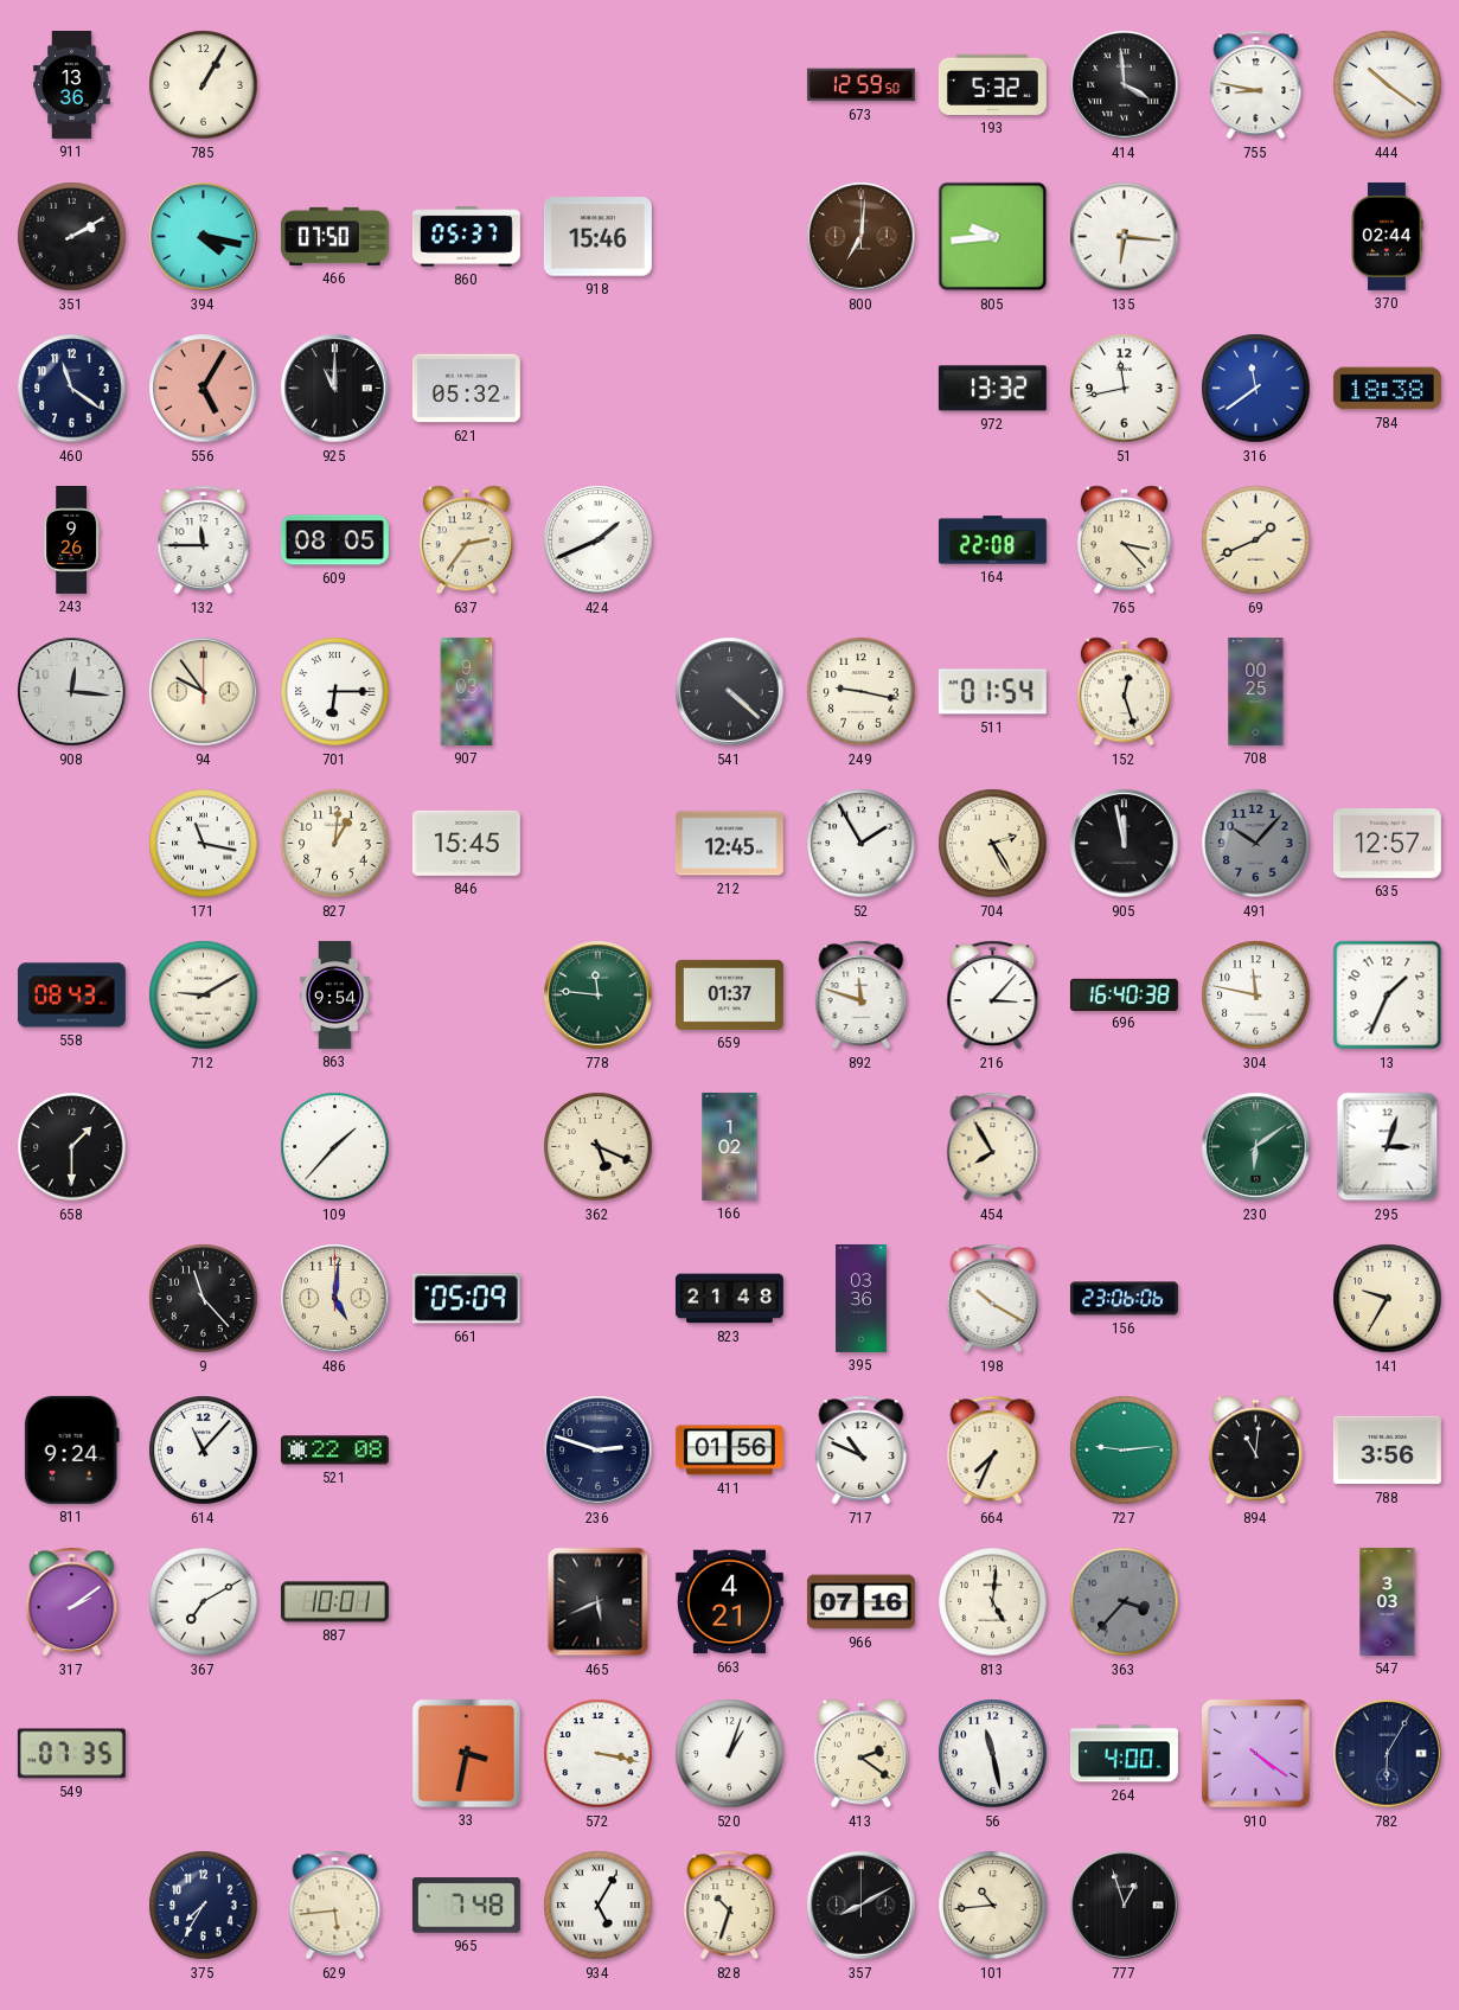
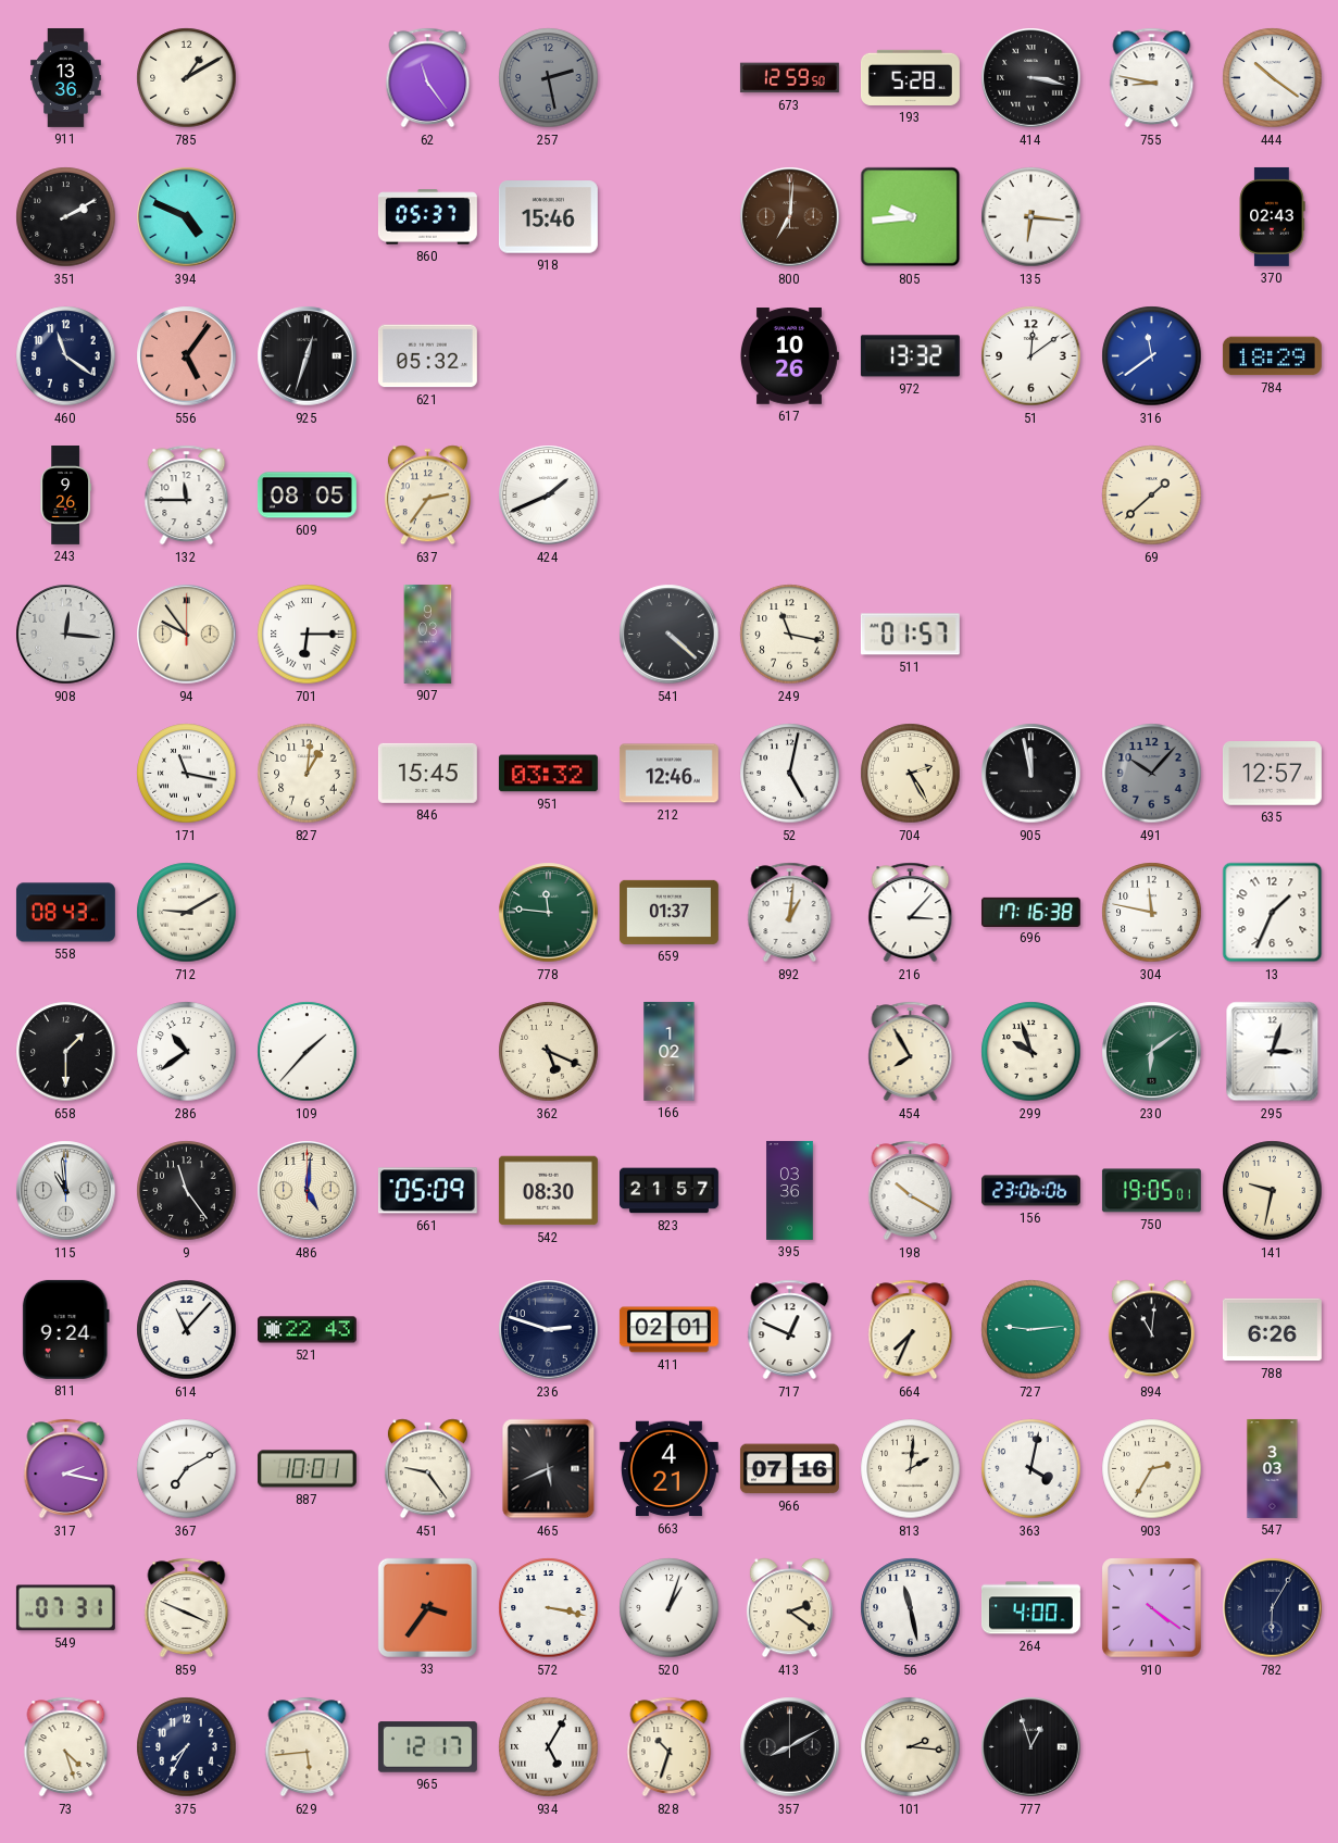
785: 1:05 -> 1:10
62: none -> 11:24
257: none -> 2:28
193: 5:32 -> 5:28
414: 3:59 -> 3:17
394: 4:17 -> 4:49
466: 07:50 -> none
370: 02:44 -> 02:43
556: 5:05 -> 5:06
925: 11:00 -> 12:33
617: none -> 10:26
51: 11:43 -> 12:09
784: 18:38 -> 18:29
164: 22:08 -> none
765: 3:23 -> none
69: 1:41 -> 1:38
249: 9:17 -> 11:17
511: 01:54 -> 01:57
152: 12:27 -> none
708: 00:25 -> none
951: none -> 03:32
212: 12:45 -> 12:46
52: 1:55 -> 5:02
863: 9:54 -> none
892: 11:48 -> 1:01
696: 16:40 -> 17:16
286: none -> 10:39
299: none -> 9:57
115: none -> 10:59
9: 11:23 -> 11:24
542: none -> 08:30
823: 21:48 -> 21:57
750: none -> 19:05
141: 9:35 -> 9:32
521: 22:08 -> 22:43
411: 01:56 -> 02:01
717: 10:49 -> 12:49
788: 3:56 -> 6:26
317: 2:09 -> 2:17
451: none -> 9:24
813: 5:01 -> 2:01
363: 3:37 -> 4:02
363 dial: grey -> white
903: none -> 2:35
549: 07:35 -> 07:31
859: none -> 3:49
33: 3:32 -> 3:36
73: none -> 4:27
965: 7:48 -> 12:17
101: 10:44 -> 2:16
